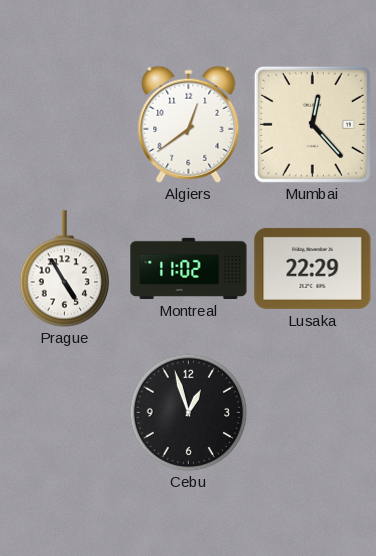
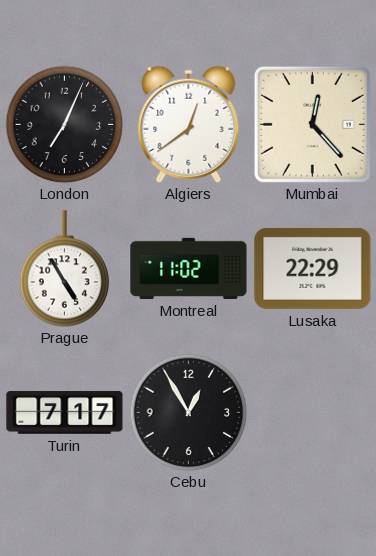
London: none -> 7:04
Turin: none -> 7:17
Cebu: 12:57 -> 12:55
